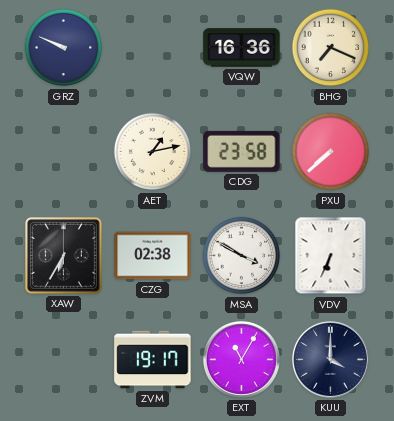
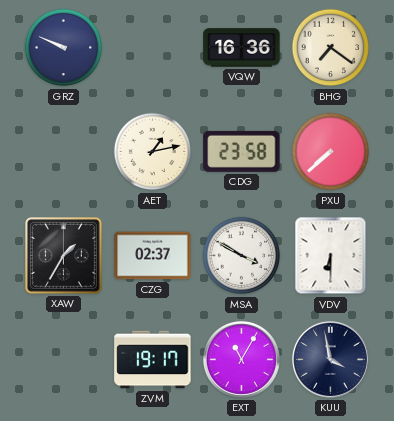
BHG: 7:19 -> 7:21
XAW: 6:35 -> 1:35
CZG: 02:38 -> 02:37
VDV: 6:34 -> 6:30
KUU: 4:00 -> 3:58
